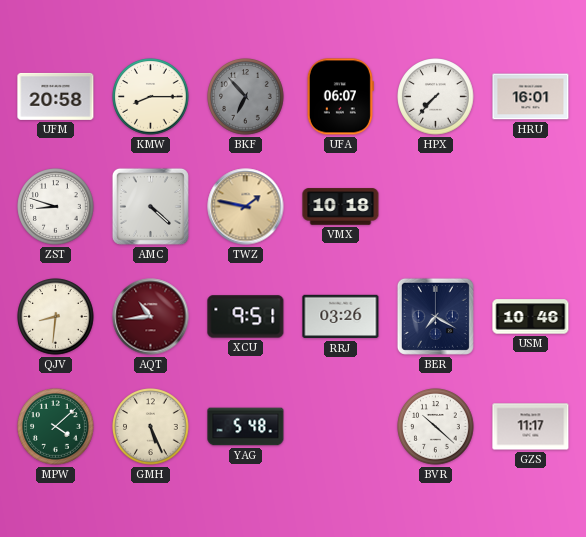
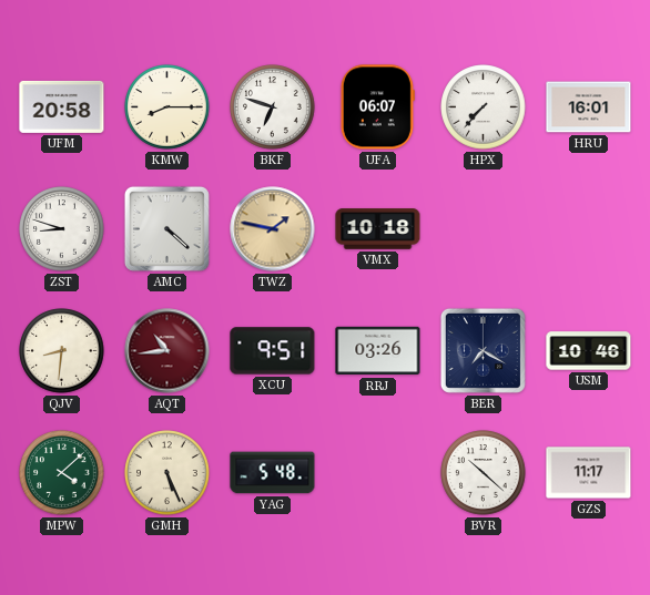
BKF: 6:53 -> 6:48
BKF dial: grey -> white
